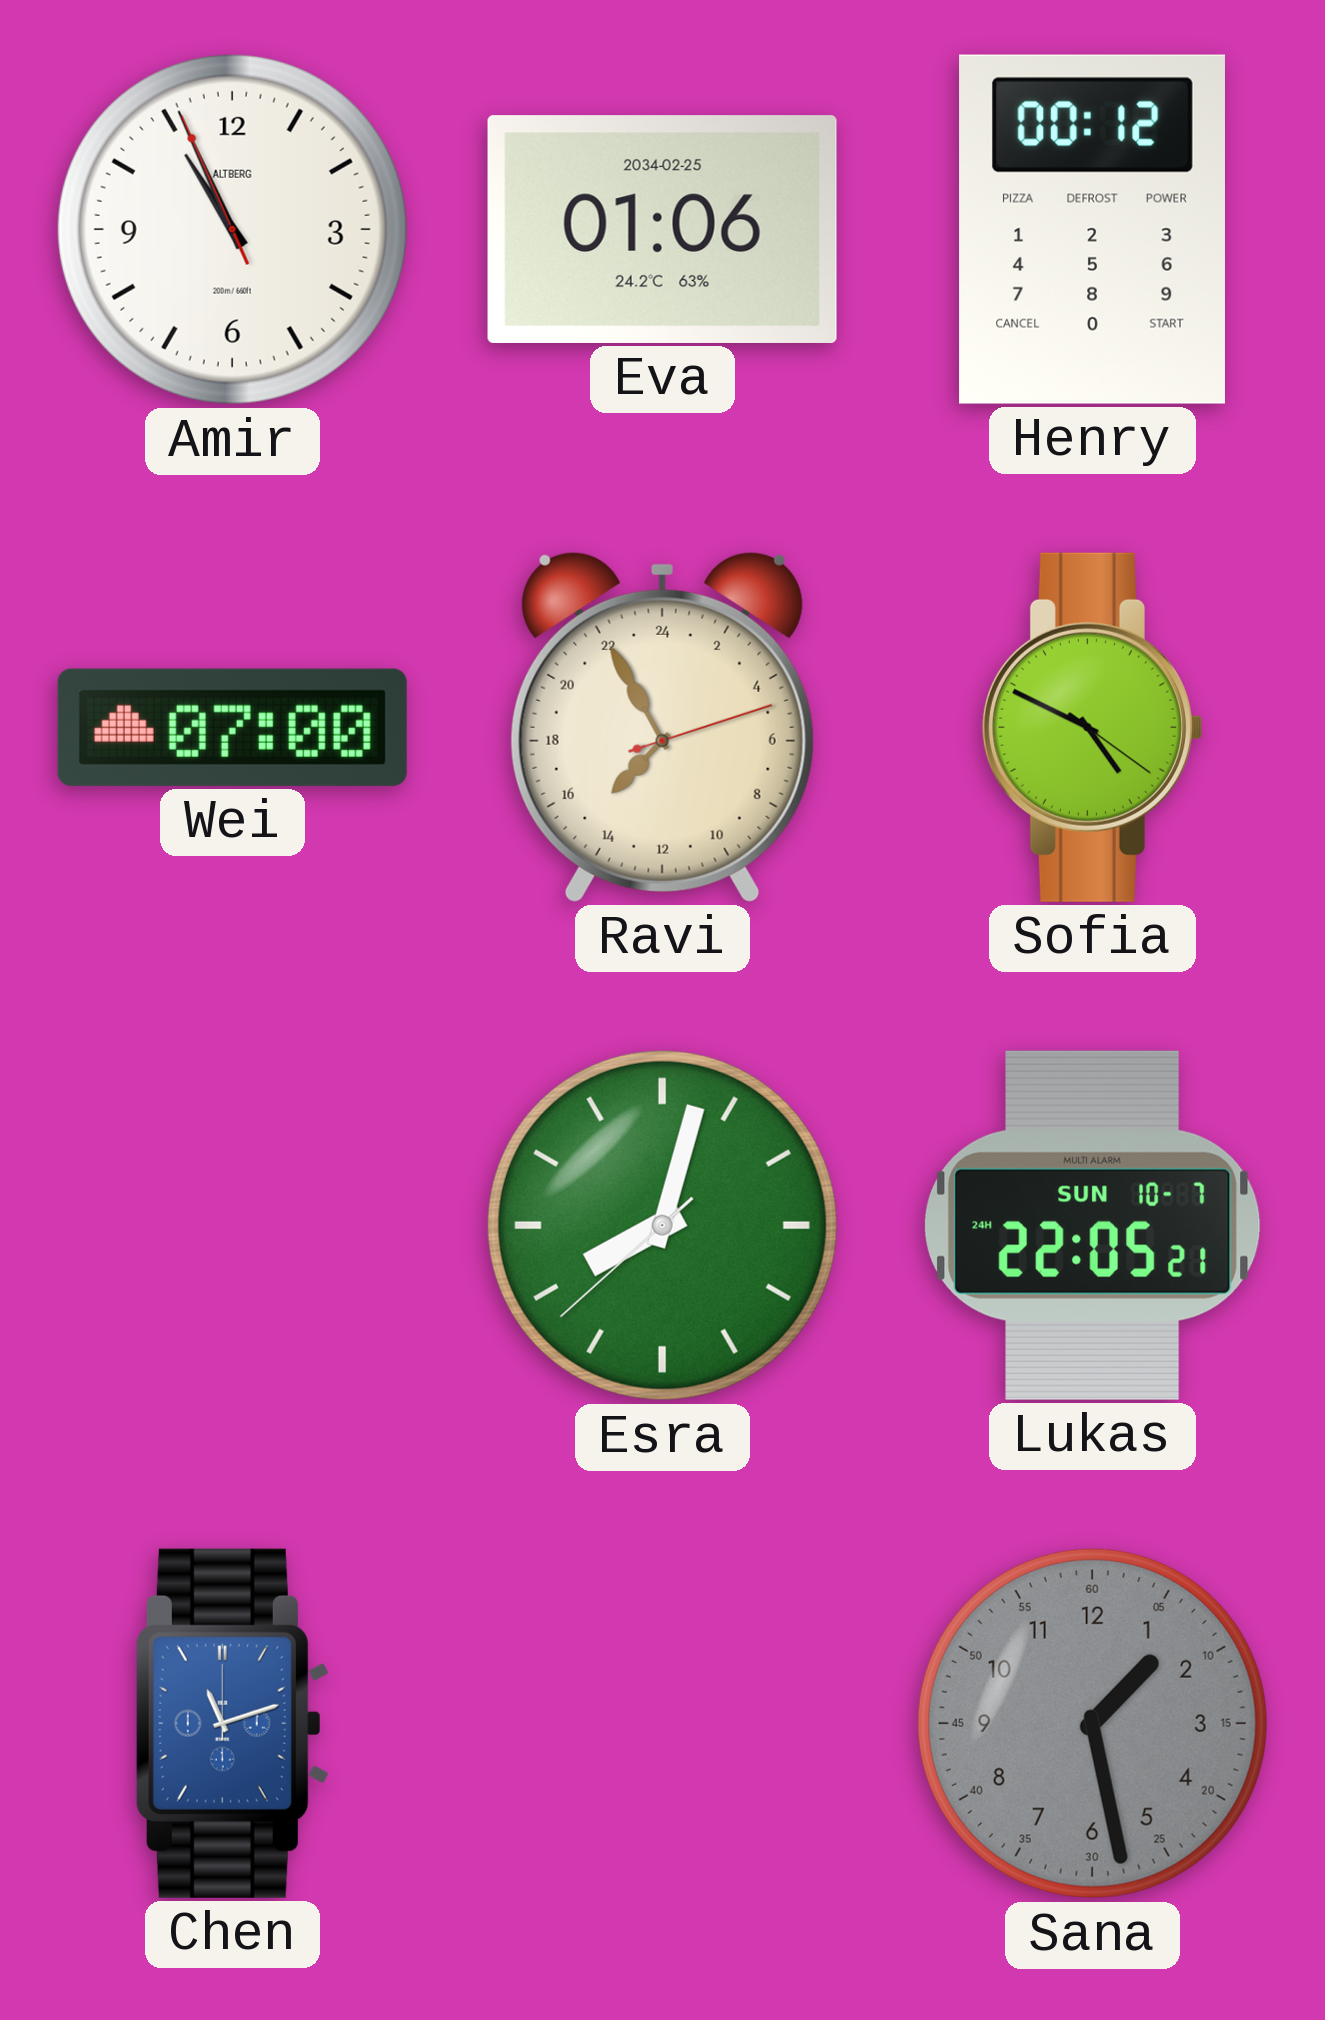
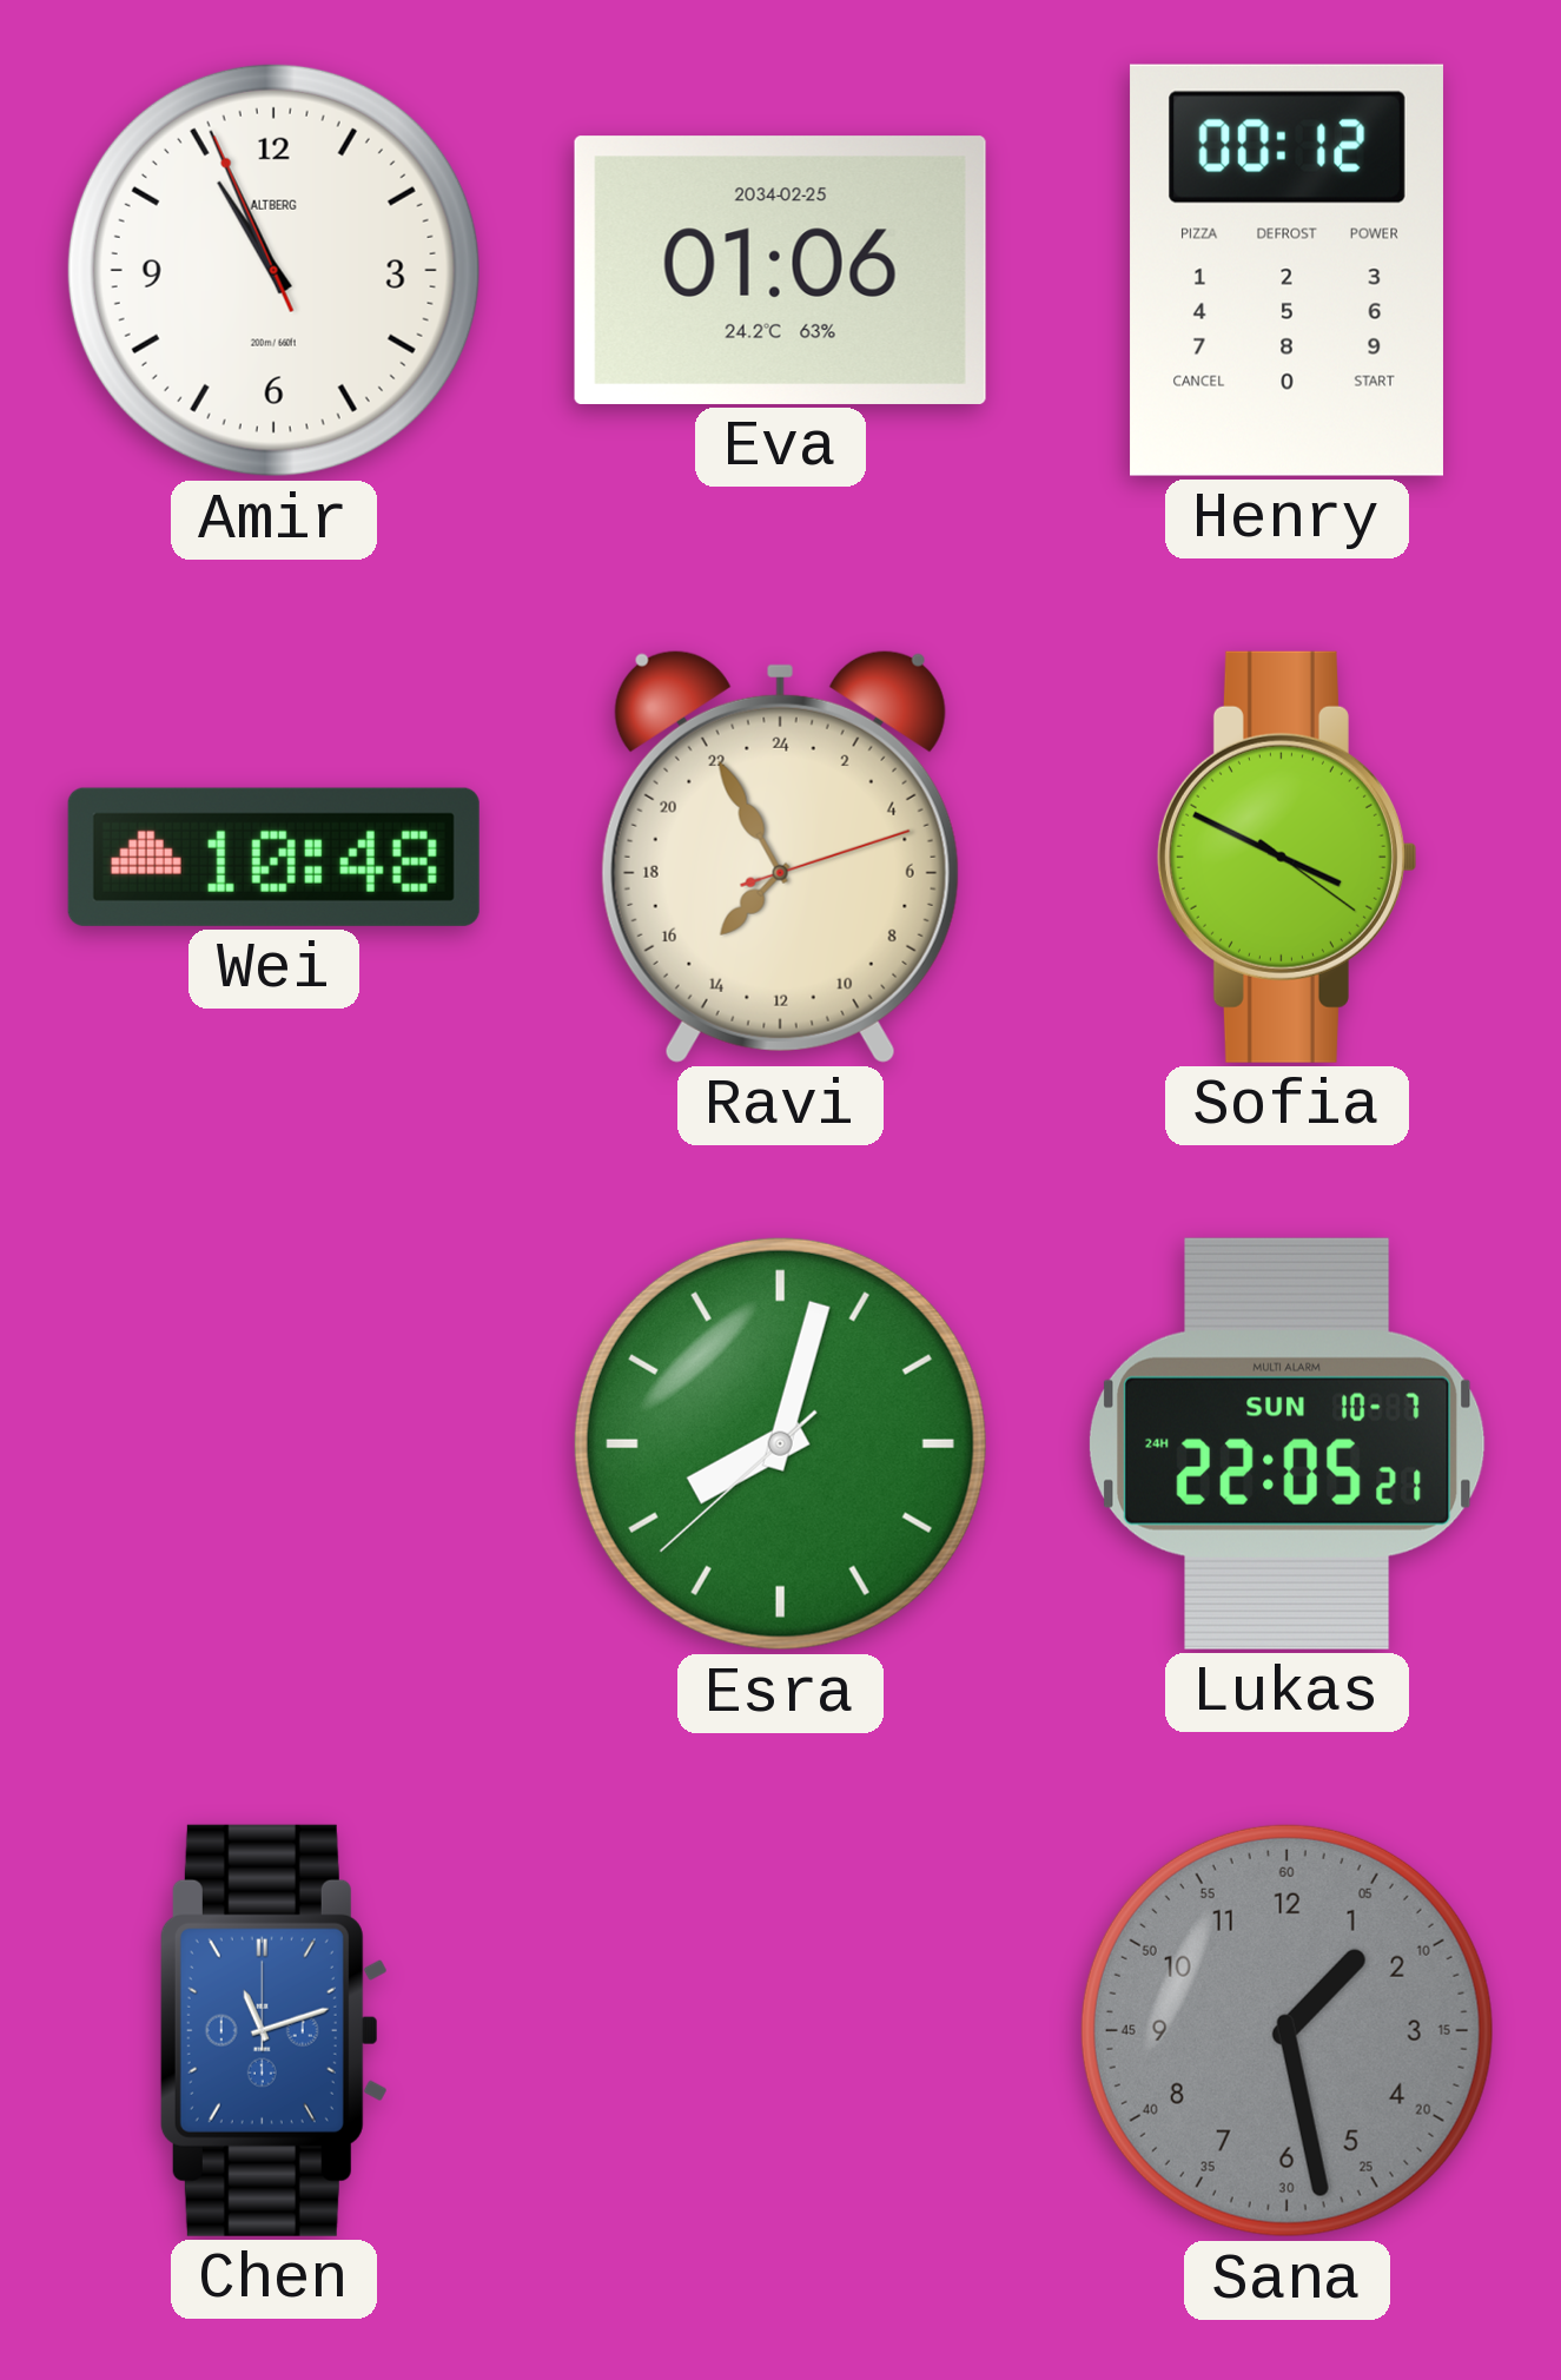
Wei: 07:00 -> 10:48
Sofia: 4:49 -> 3:49
